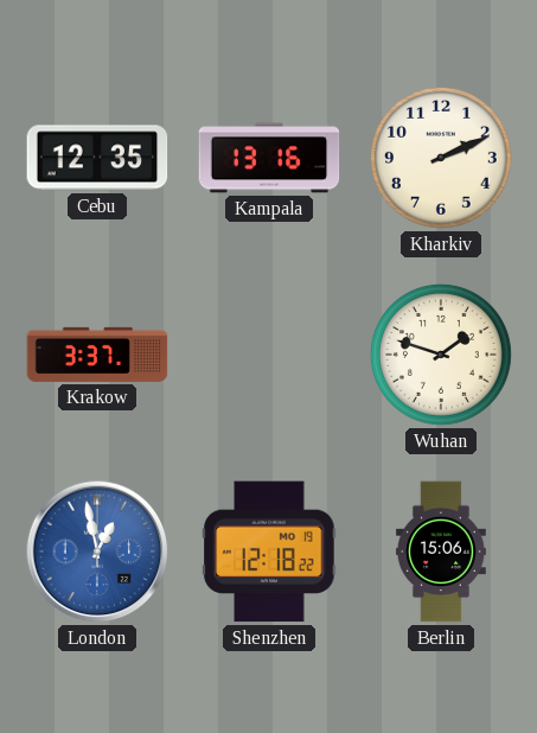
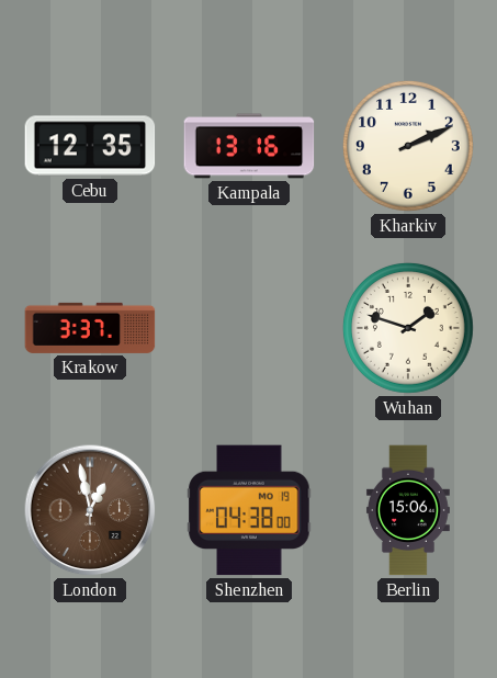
London dial: blue -> brown
Shenzhen: 12:18 -> 04:38
